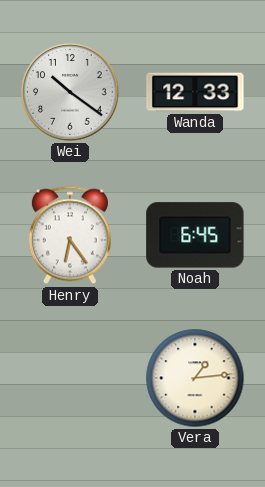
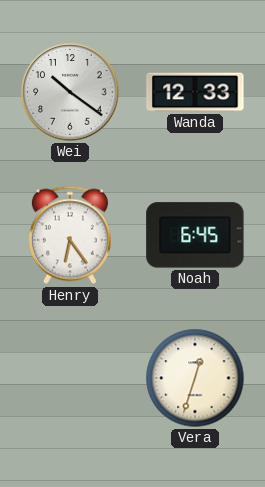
Vera: 1:14 -> 12:33
